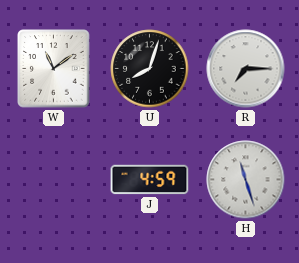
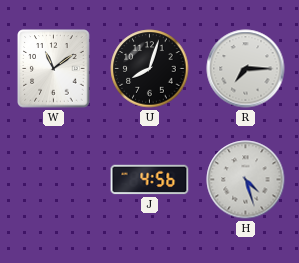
J: 4:59 -> 4:56
H: 11:27 -> 4:27
